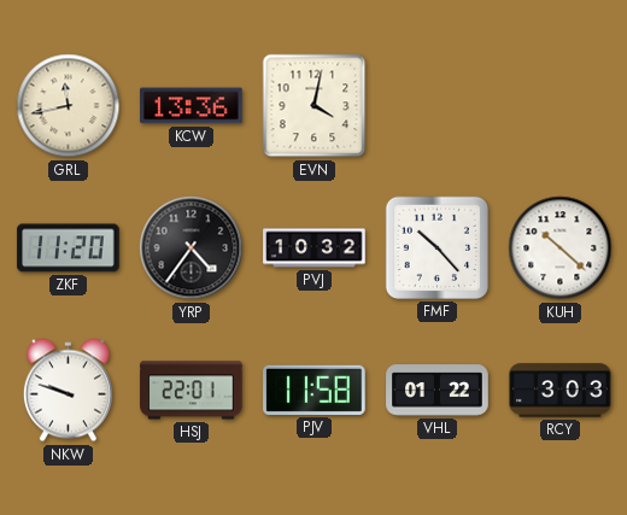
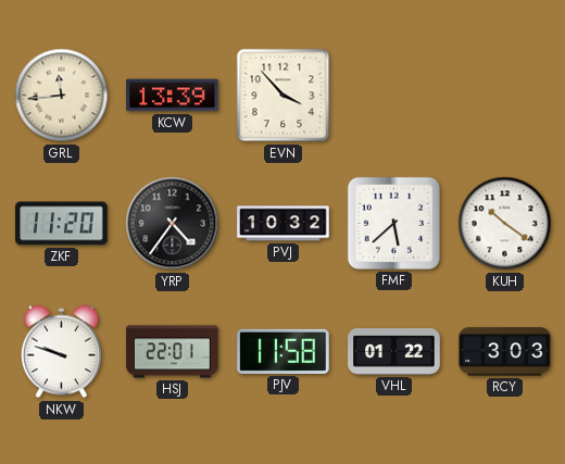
GRL: 11:43 -> 11:44
KCW: 13:36 -> 13:39
EVN: 4:02 -> 3:53
FMF: 10:23 -> 5:38
KUH: 10:22 -> 10:21
